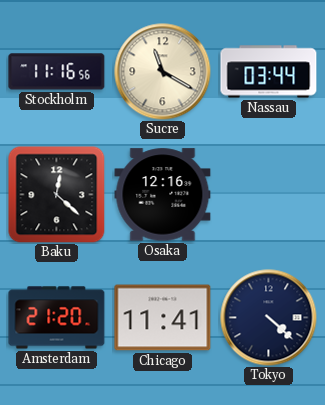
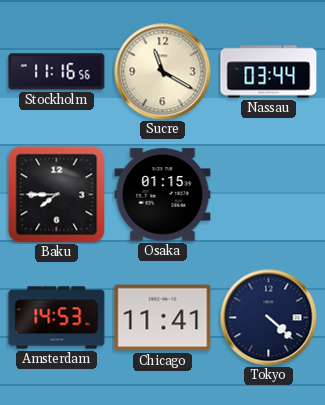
Baku: 12:22 -> 7:45
Osaka: 12:16 -> 01:15
Amsterdam: 21:20 -> 14:53
